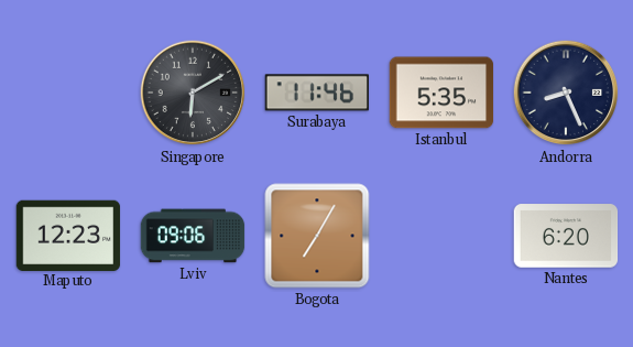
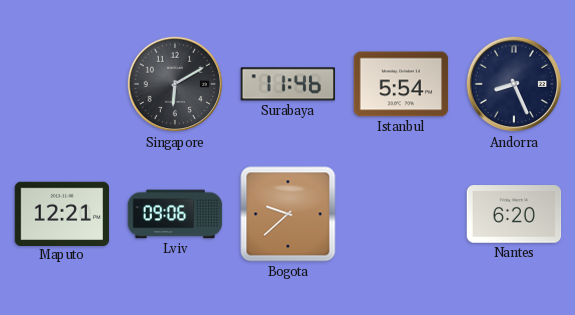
Istanbul: 5:35 -> 5:54
Maputo: 12:23 -> 12:21
Bogota: 7:05 -> 9:38
